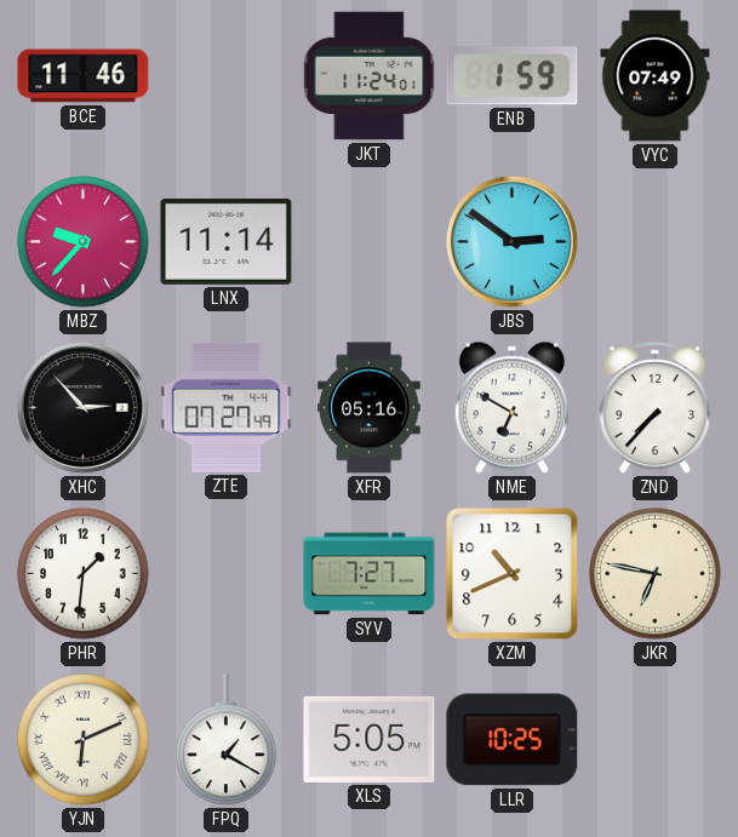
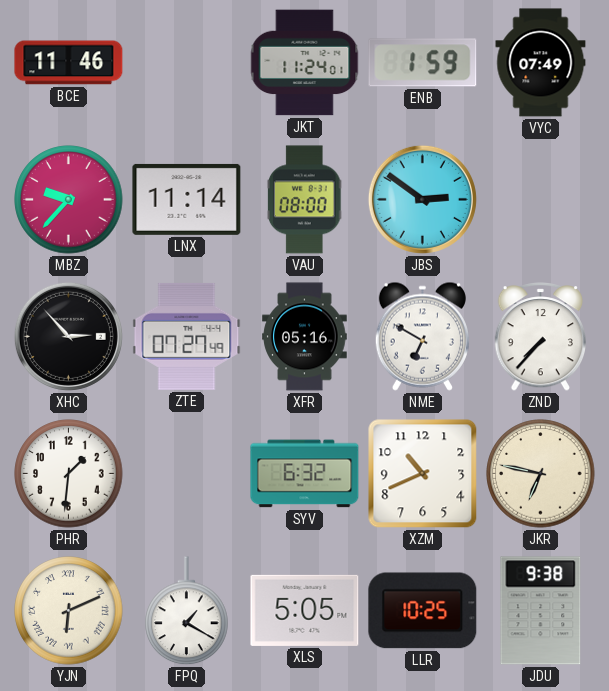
VAU: none -> 08:00
SYV: 7:27 -> 6:32
JDU: none -> 9:38
